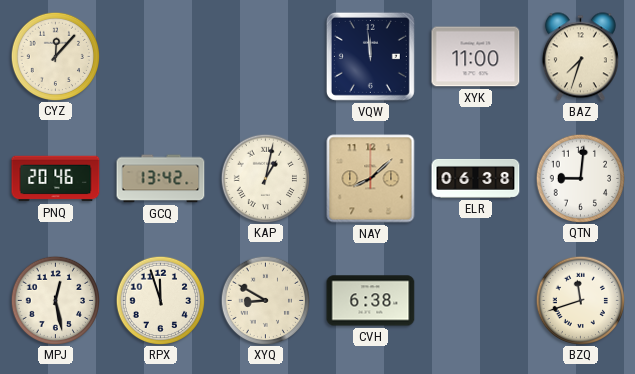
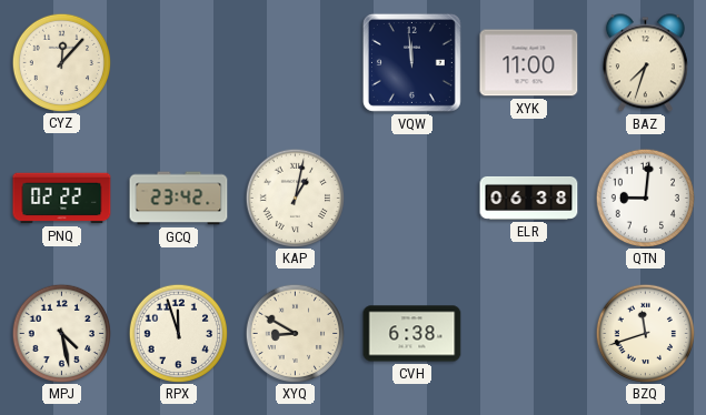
PNQ: 20:46 -> 02:22
GCQ: 13:42 -> 23:42
NAY: 8:08 -> none
MPJ: 12:28 -> 4:28
